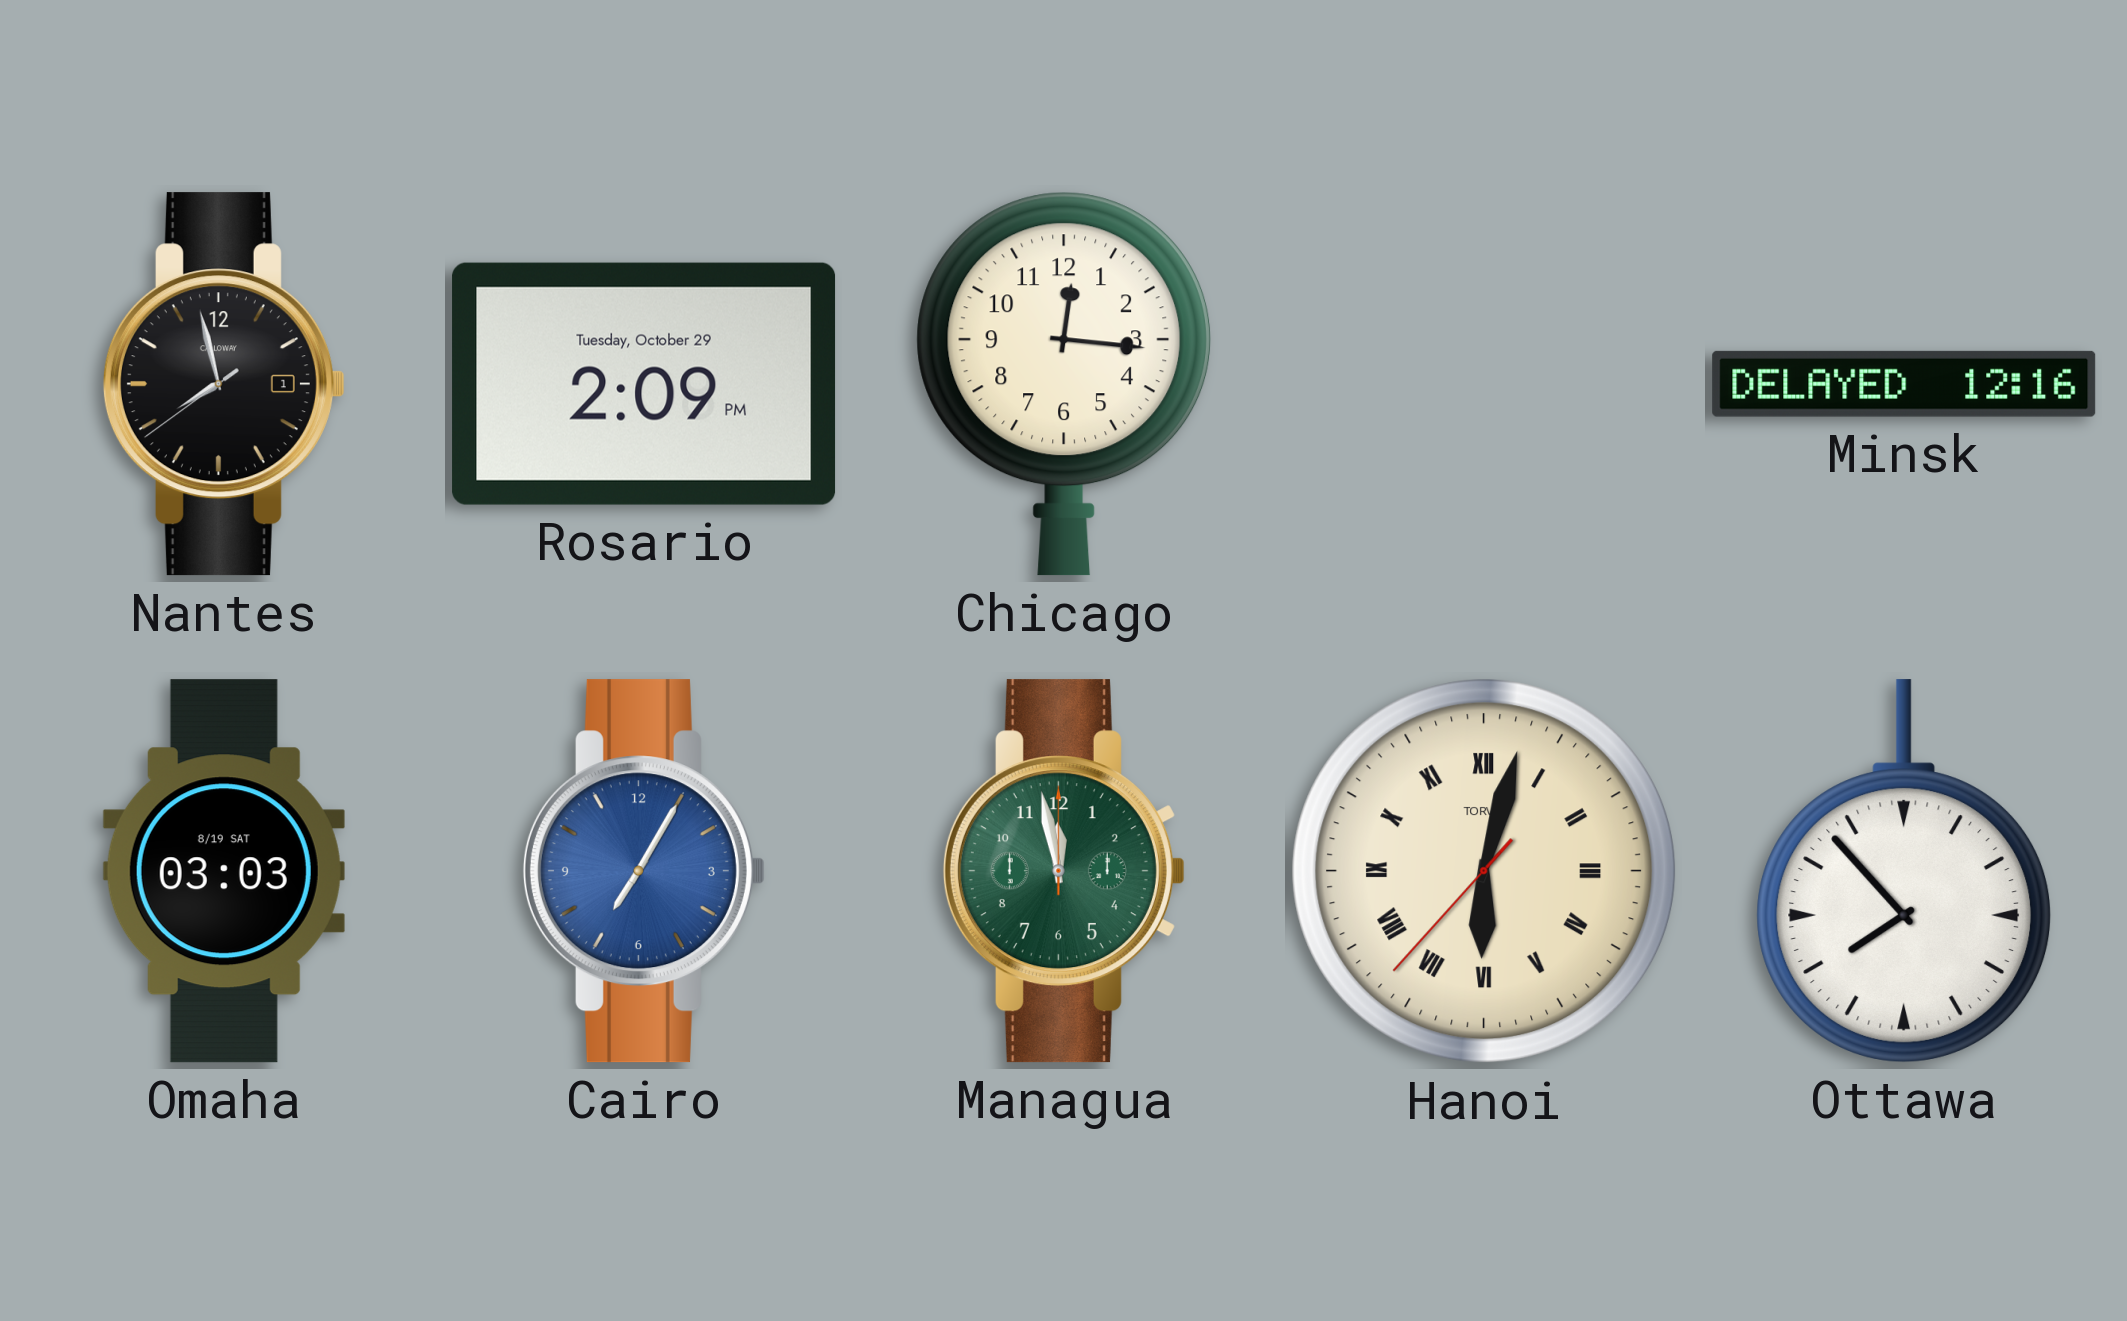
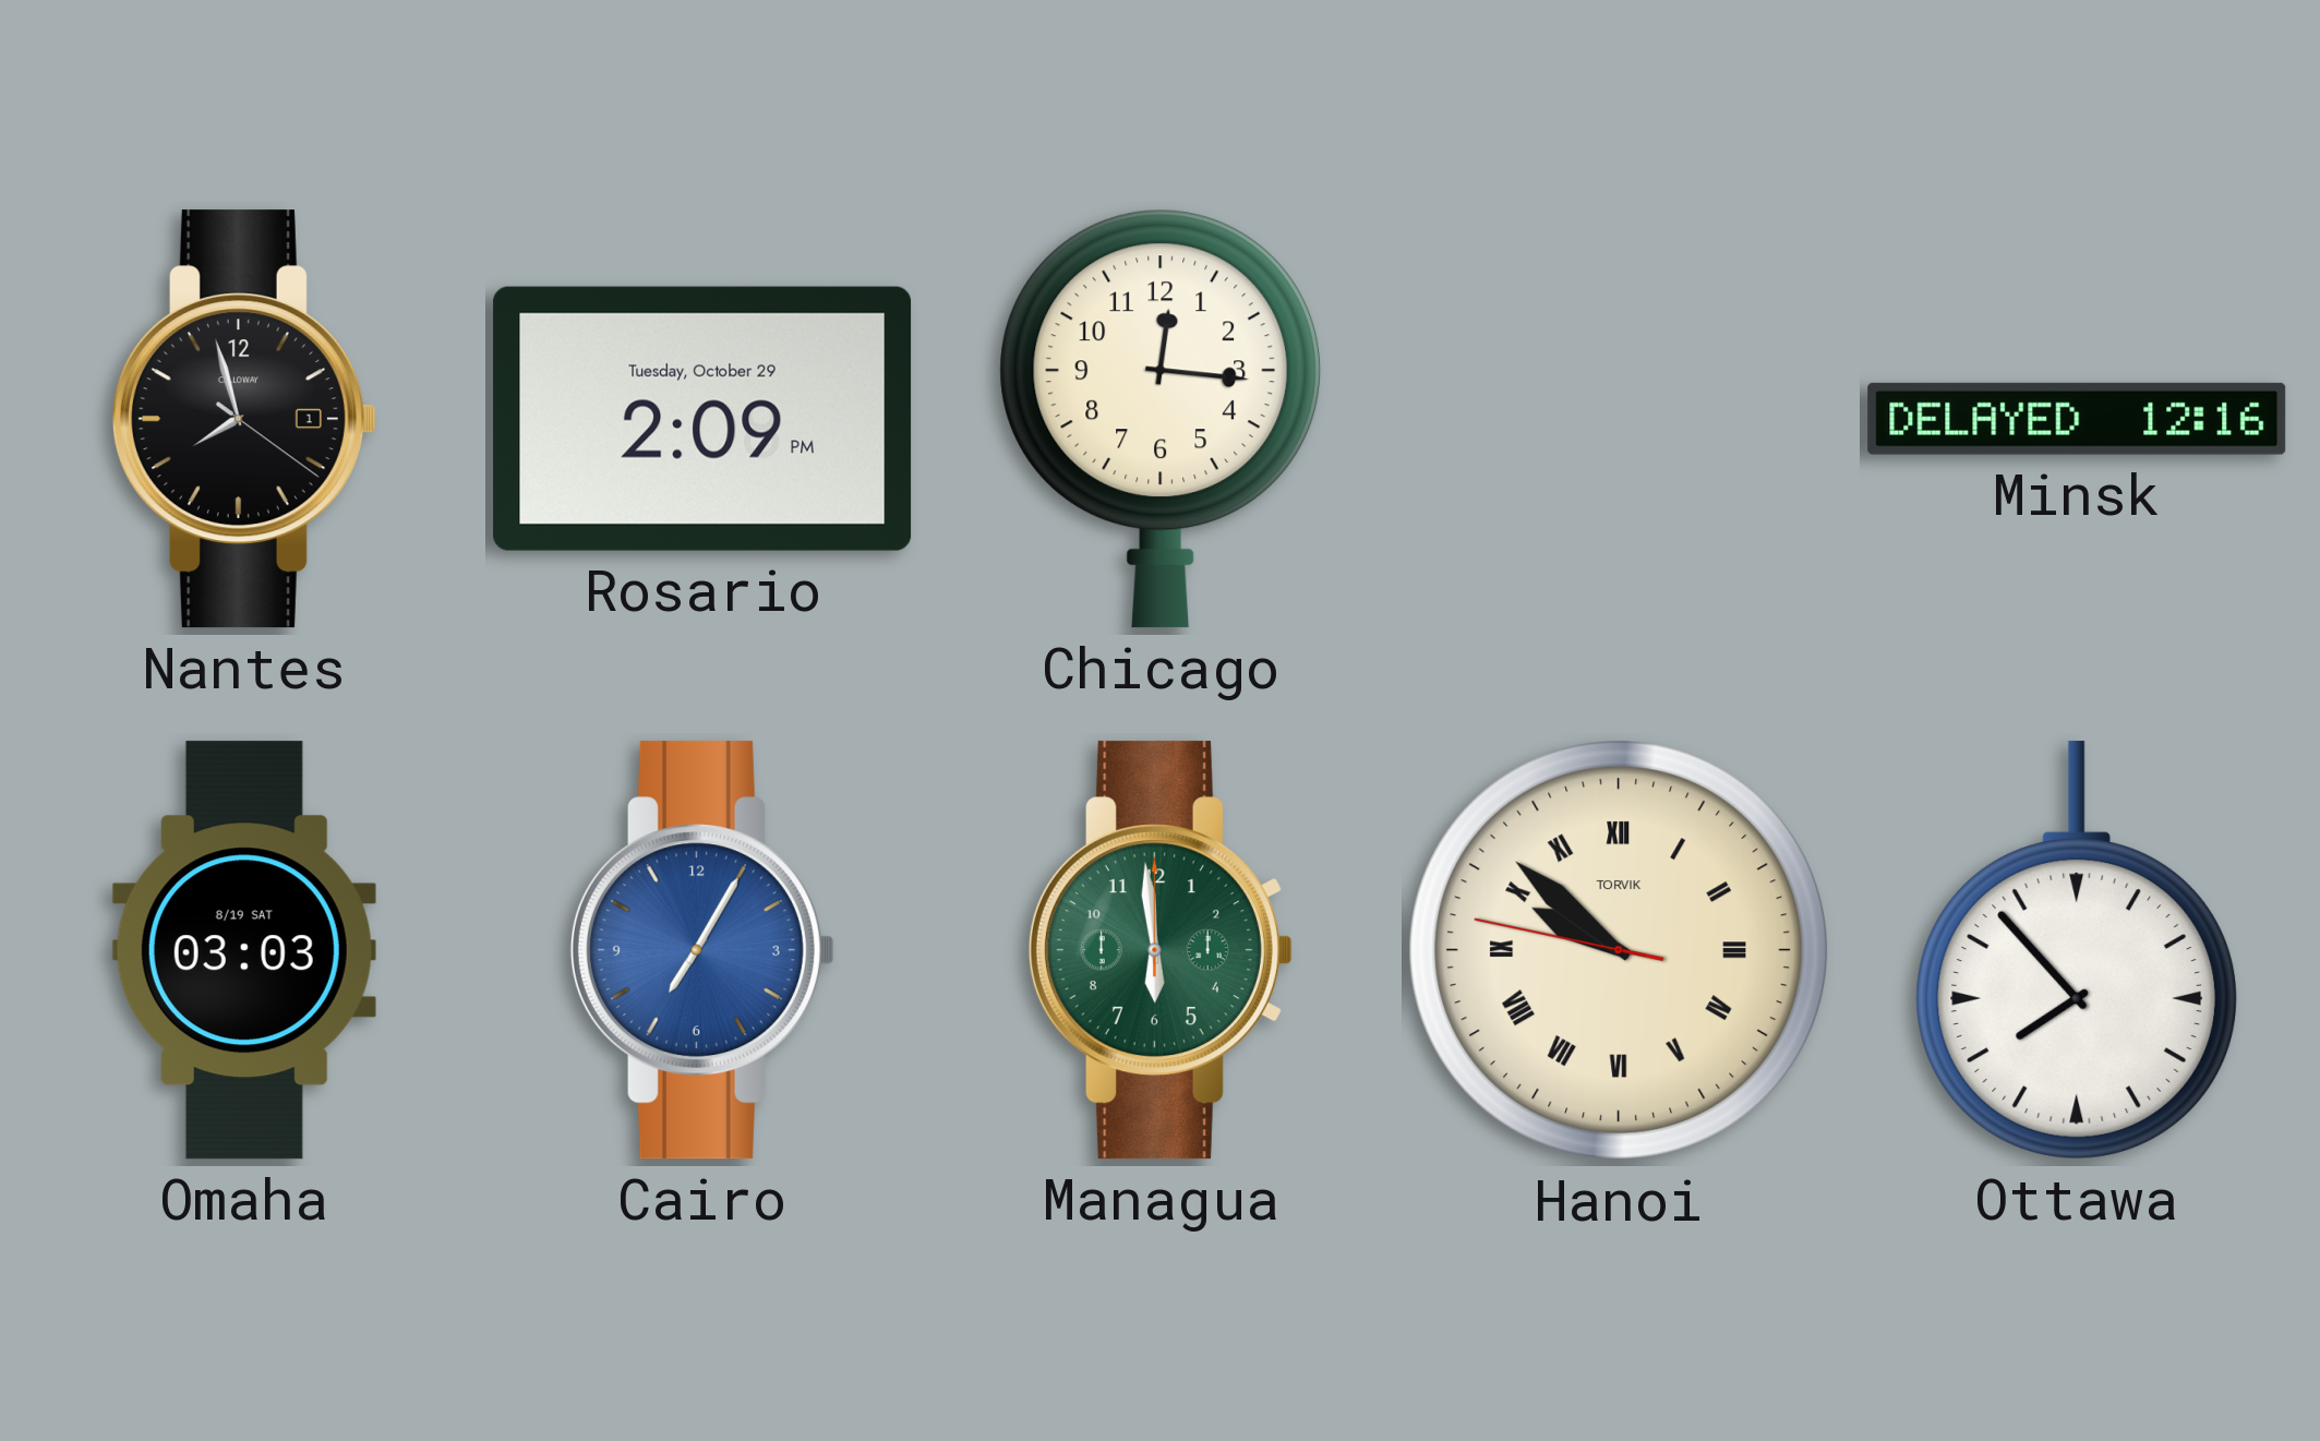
Nantes: 7:57:39 -> 7:57:21
Managua: 11:58 -> 5:59
Hanoi: 6:02 -> 9:51
